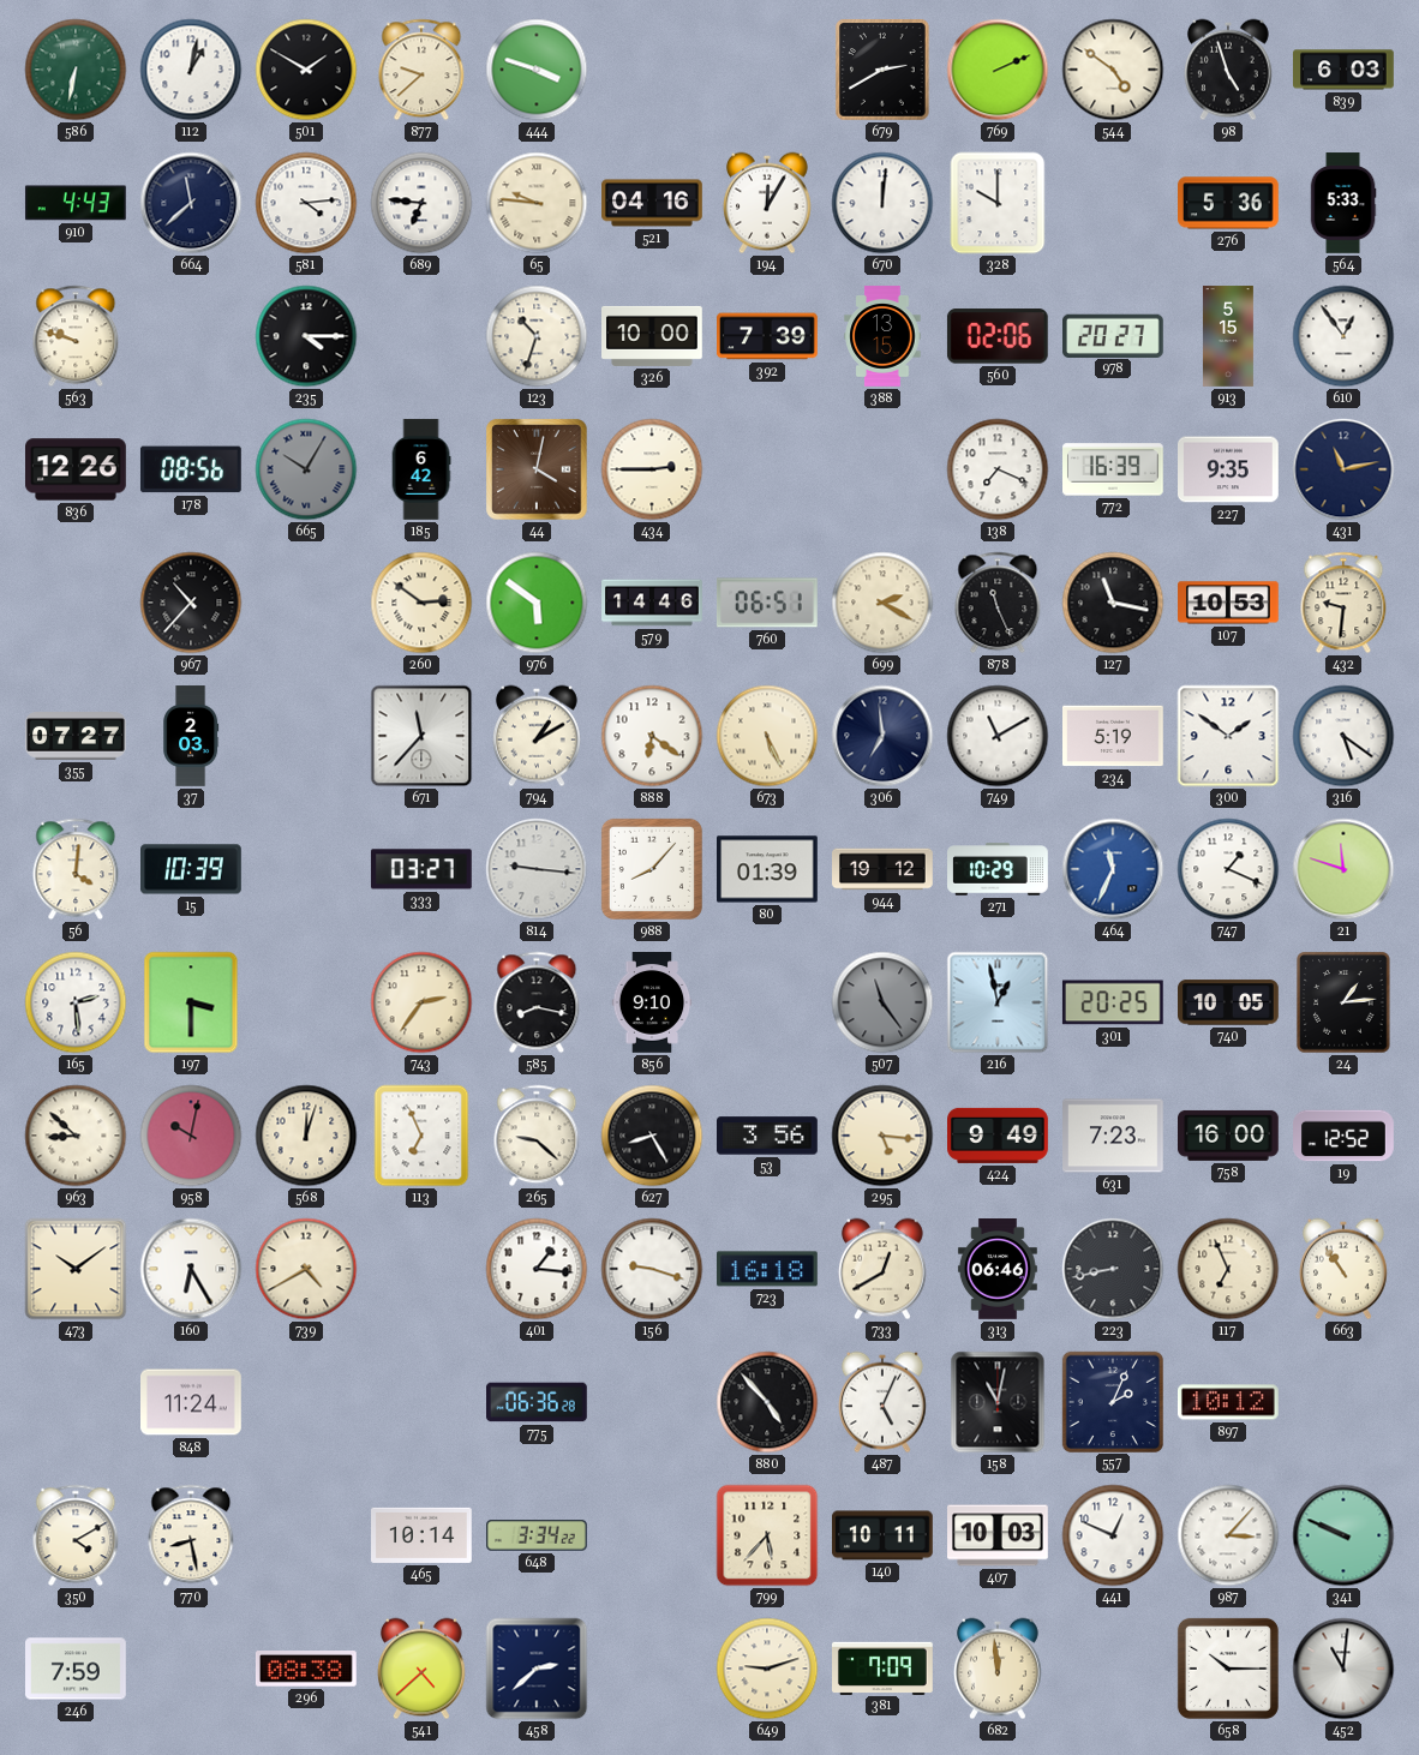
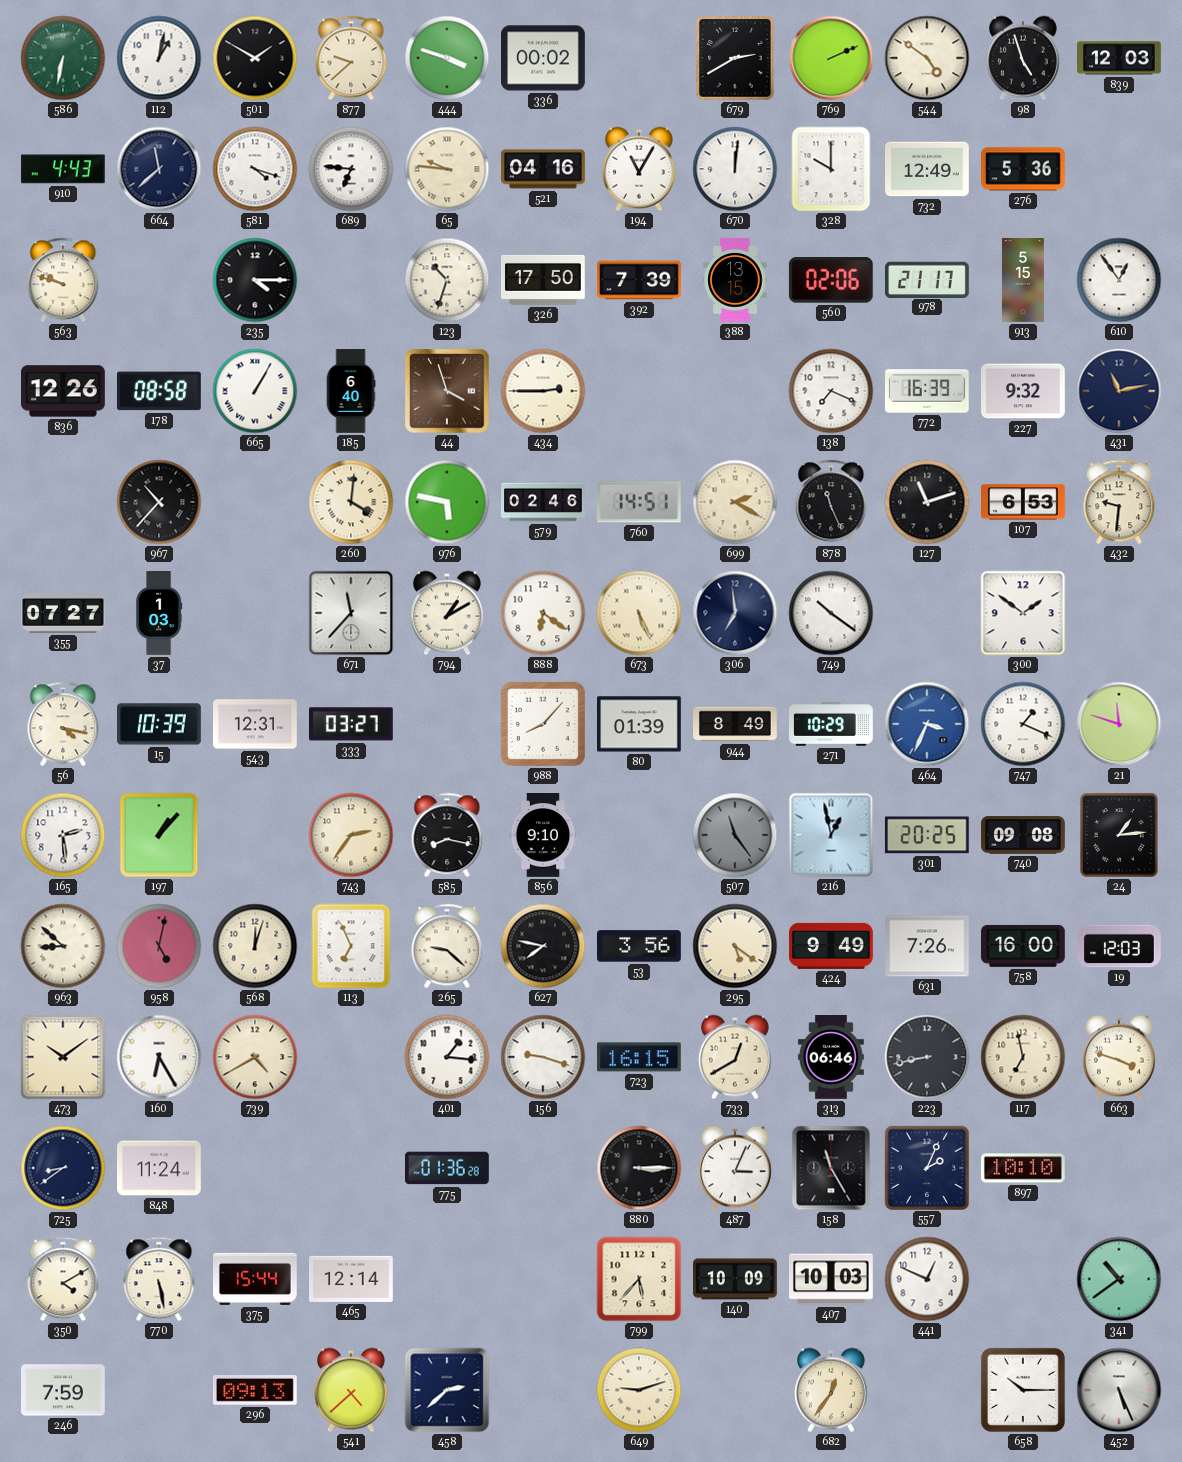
336: none -> 00:02
839: 6:03 -> 12:03
581: 4:14 -> 4:18
194: 12:05 -> 11:05
732: none -> 12:49
564: 5:33 -> none
326: 10:00 -> 17:50
978: 20:27 -> 21:17
178: 08:56 -> 08:58
665: 10:05 -> 1:05
665 dial: grey -> white
185: 6:42 -> 6:40
44: 4:02 -> 3:57
227: 9:35 -> 9:32
260: 2:51 -> 4:01
976: 5:51 -> 5:47
579: 14:46 -> 02:46
760: 06:51 -> 14:51
127: 11:17 -> 11:12
107: 10:53 -> 6:53
37: 2:03 -> 1:03
749: 11:10 -> 10:21
234: 5:19 -> none
316: 5:21 -> none
56: 4:01 -> 4:17
543: none -> 12:31
814: 9:16 -> none
944: 19:12 -> 8:49
464: 11:34 -> 3:34
197: 3:30 -> 1:07
740: 10:05 -> 09:08
958: 10:02 -> 5:02
627: 8:25 -> 7:47
295: 5:16 -> 5:21
631: 7:23 -> 7:26
19: 12:52 -> 12:03
723: 16:18 -> 16:15
117: 6:56 -> 6:58
663: 10:54 -> 3:48
725: none -> 8:39
775: 06:36 -> 01:36
880: 4:53 -> 3:15
487: 5:04 -> 3:04
158: 11:02 -> 11:25
897: 10:12 -> 10:10
770: 8:28 -> 5:28
375: none -> 15:44
465: 10:14 -> 12:14
648: 3:34 -> none
140: 10:11 -> 10:09
987: 3:07 -> none
341: 9:49 -> 10:39
296: 08:38 -> 09:13
381: 7:09 -> none
682: 11:59 -> 12:36
452: 11:01 -> 5:26
